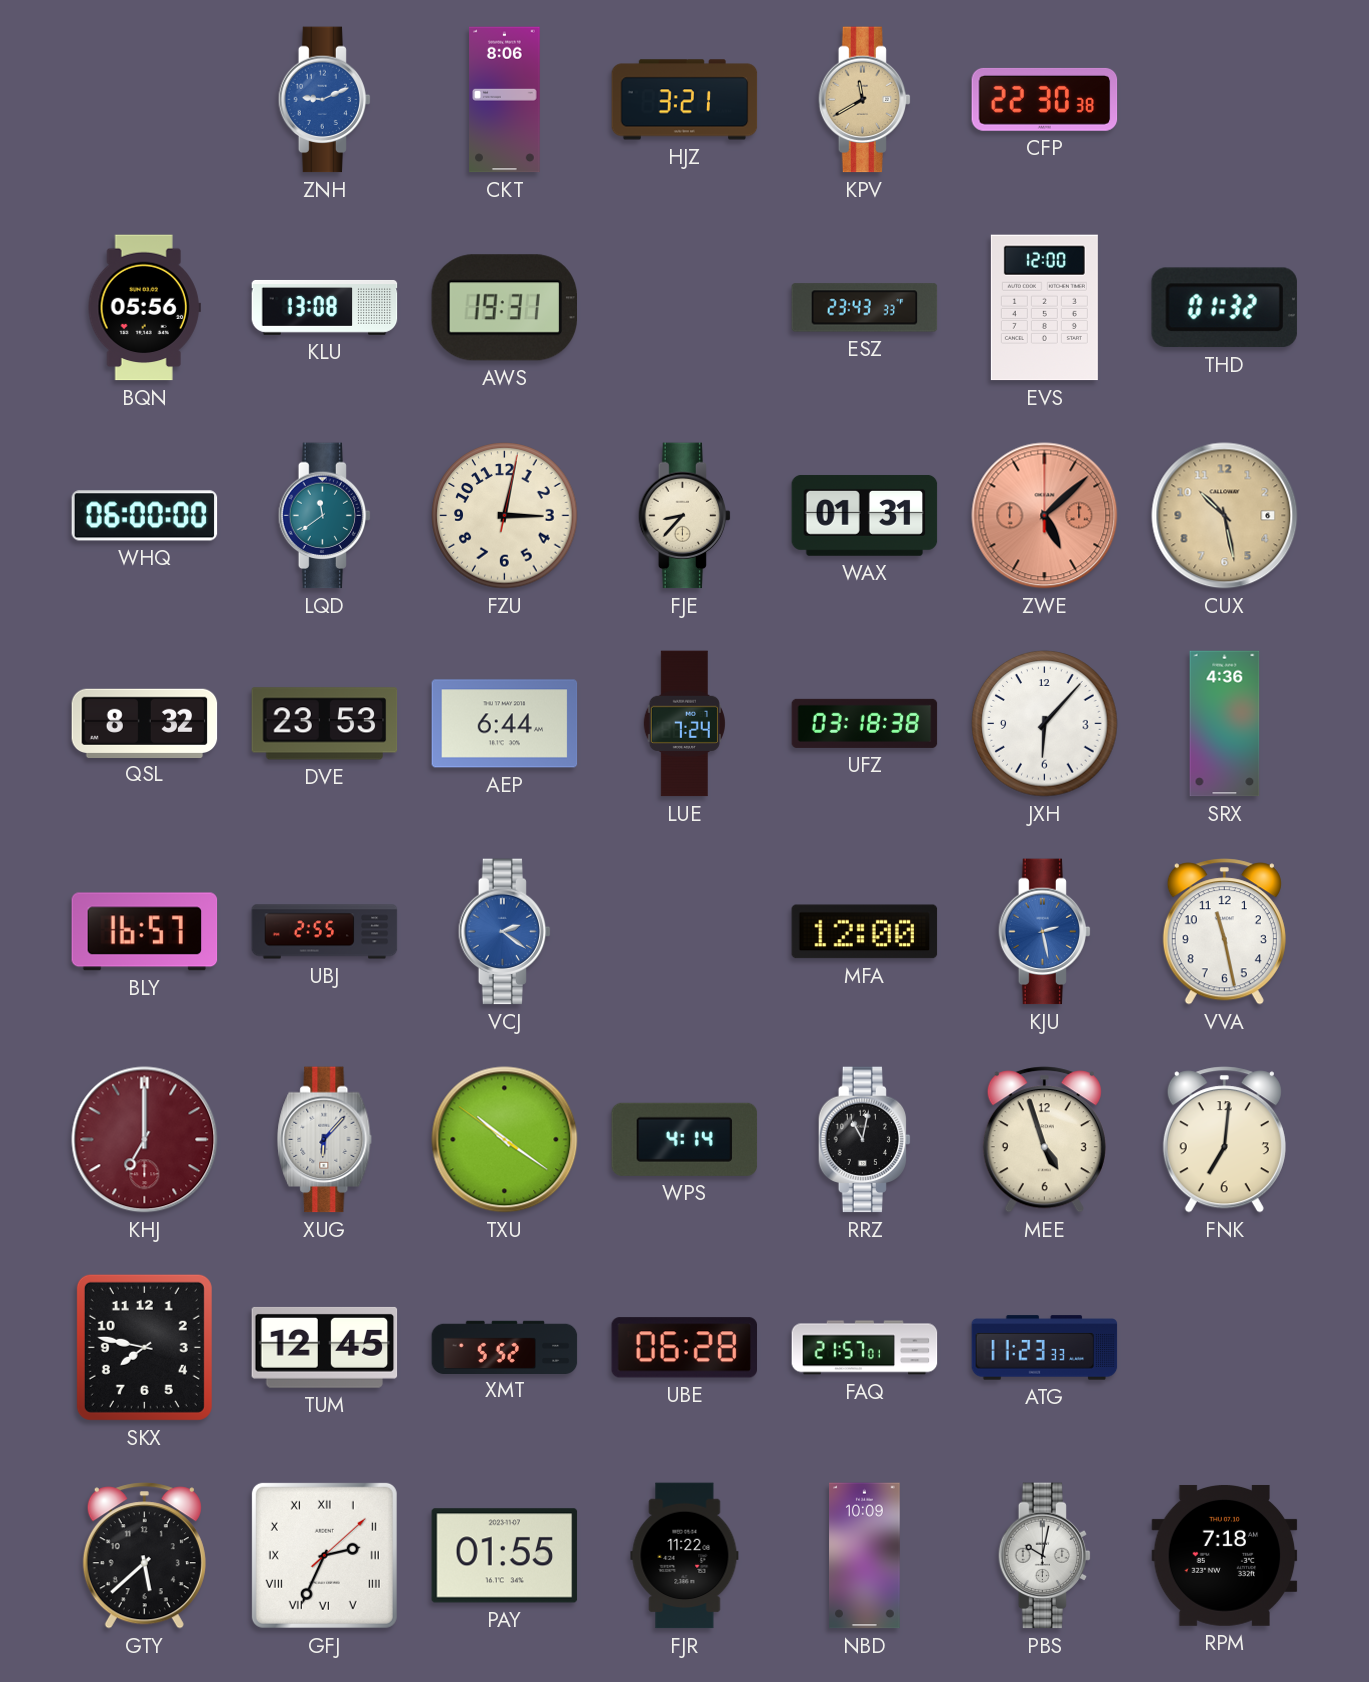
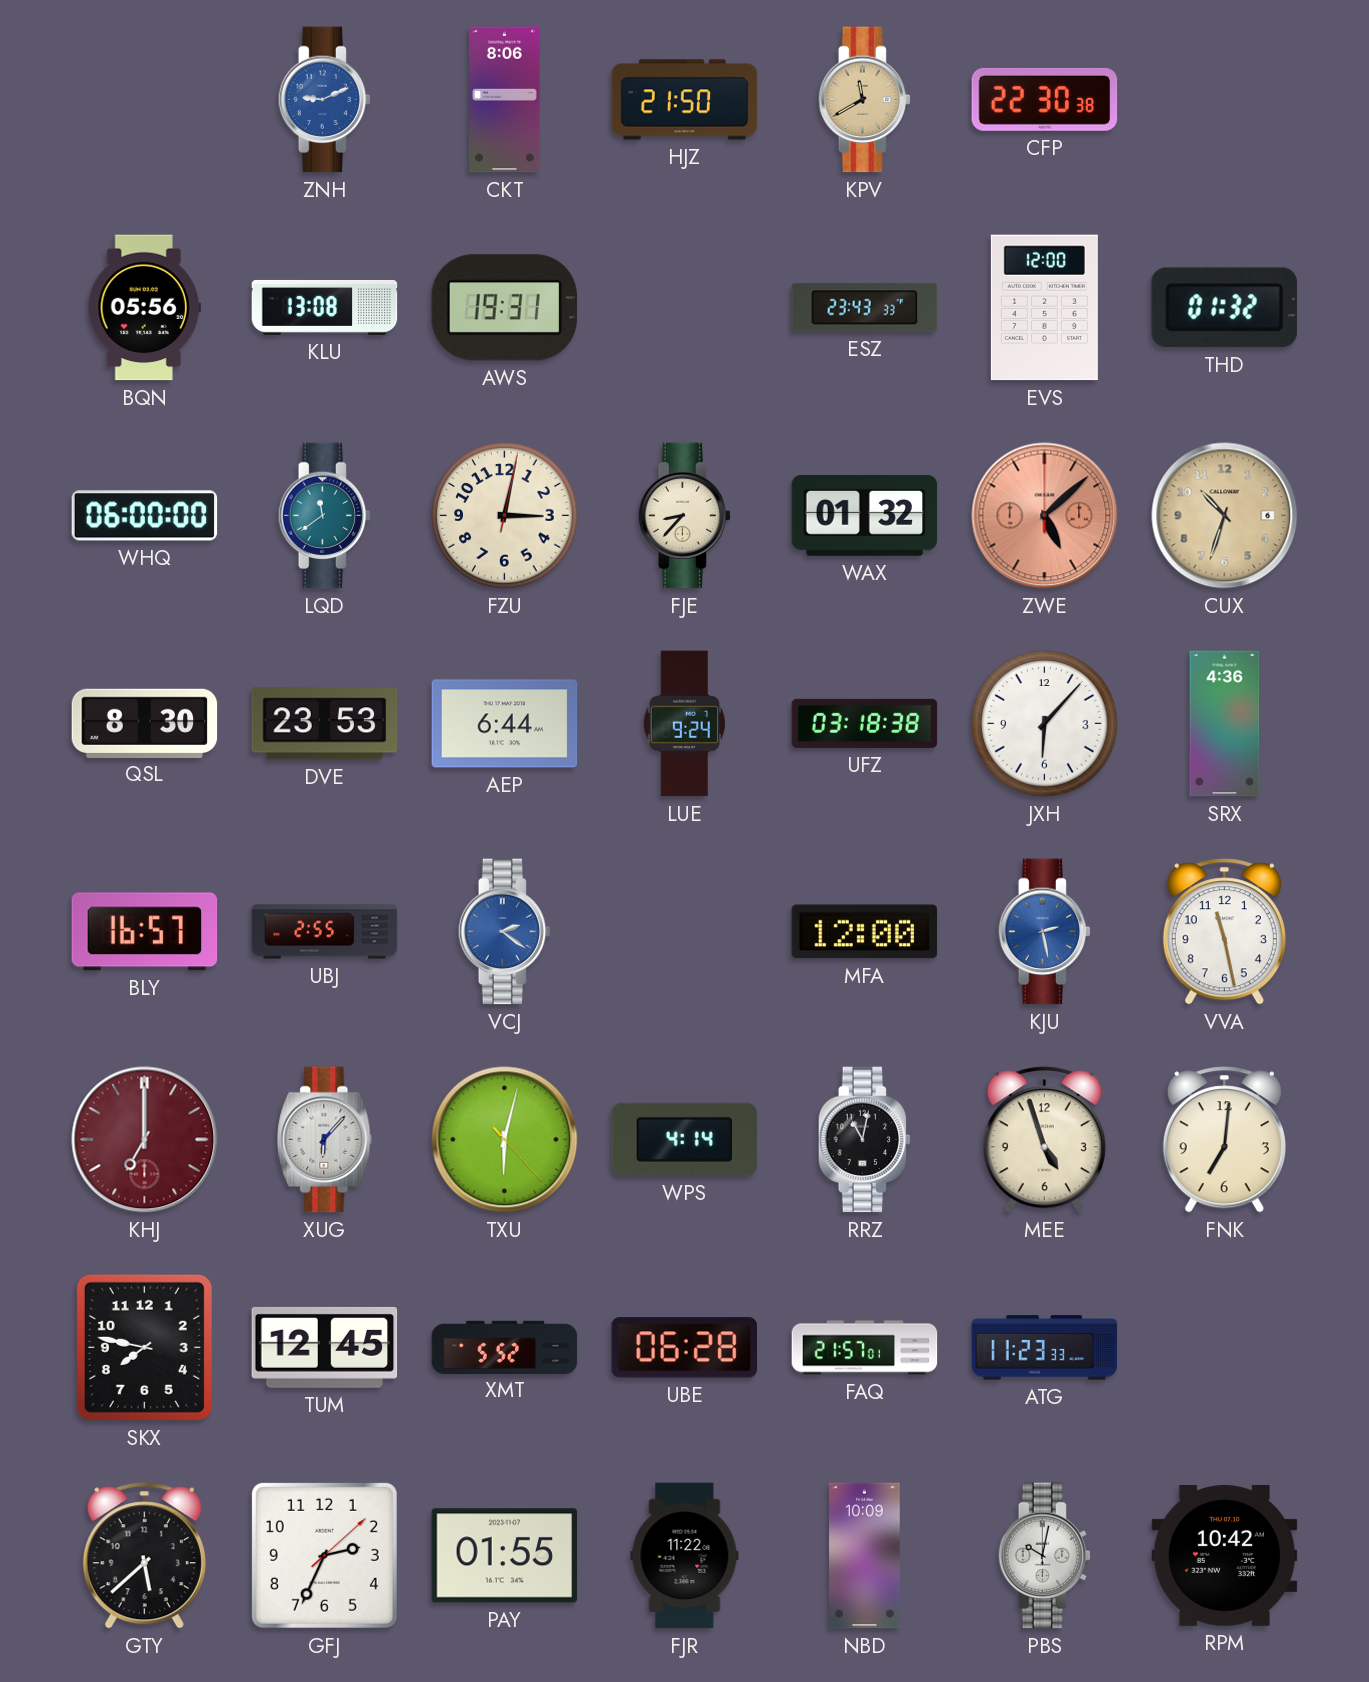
HJZ: 3:21 -> 21:50
WAX: 01:31 -> 01:32
CUX: 10:28 -> 10:33
QSL: 8:32 -> 8:30
LUE: 7:24 -> 9:24
TXU: 10:20 -> 6:02
GFJ numerals: Roman -> Arabic
RPM: 7:18 -> 10:42
